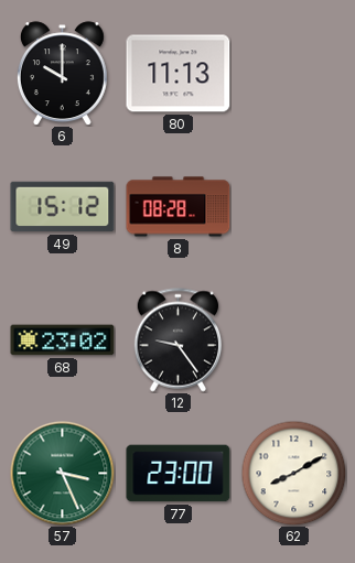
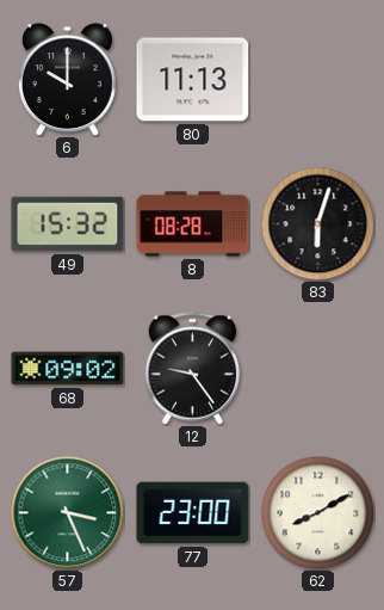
49: 15:12 -> 15:32
83: none -> 6:03
68: 23:02 -> 09:02
